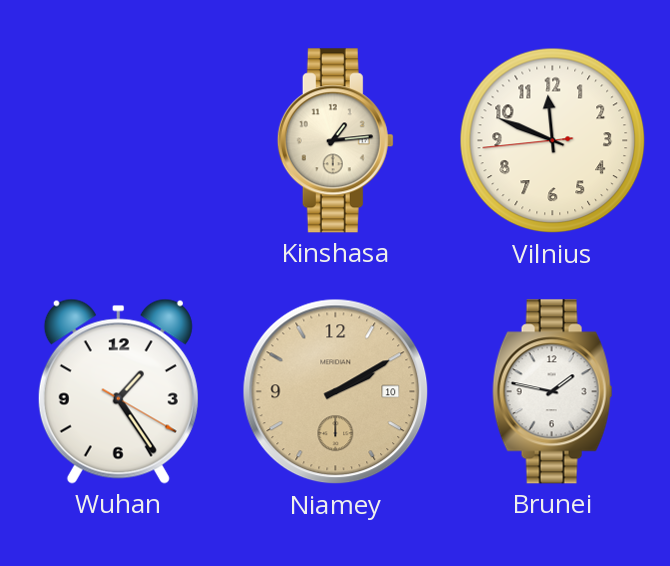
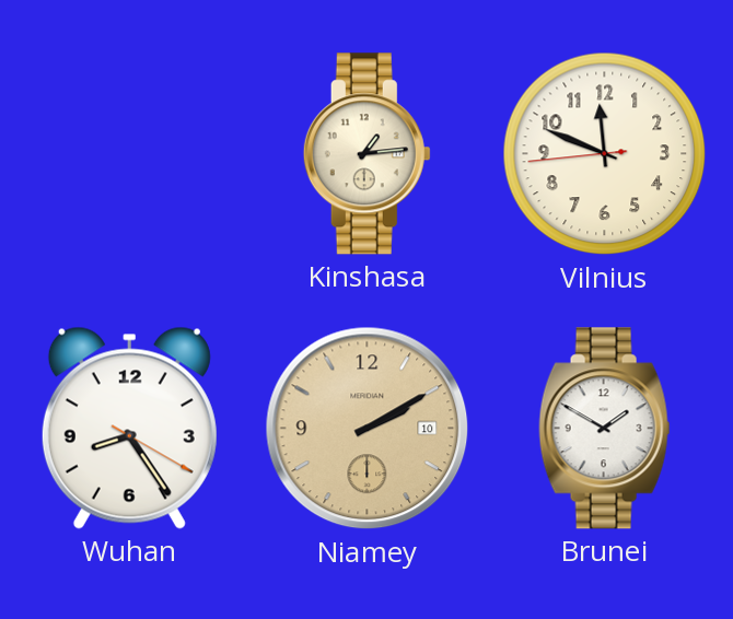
Wuhan: 1:24 -> 8:24
Brunei: 1:47 -> 1:50
